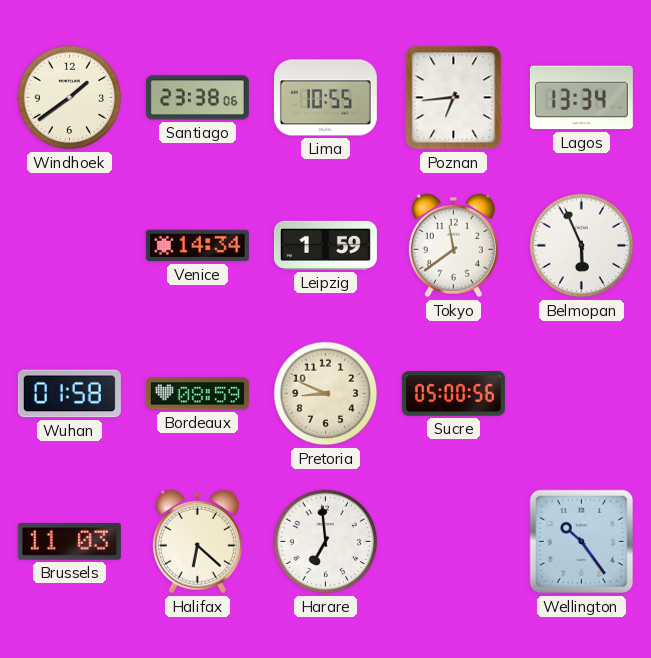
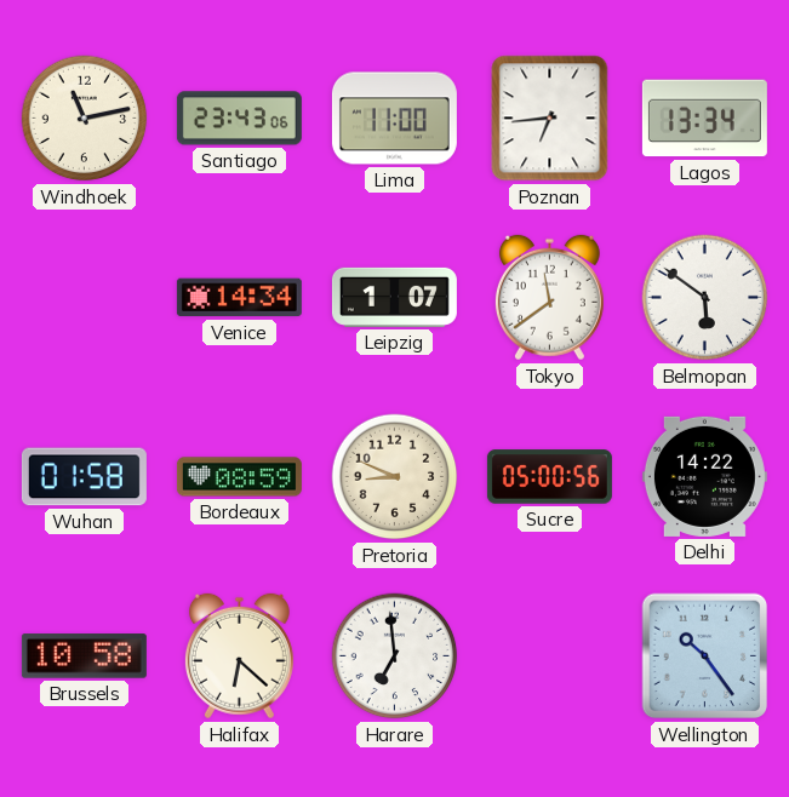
Windhoek: 1:39 -> 11:13
Santiago: 23:38 -> 23:43
Lima: 10:55 -> 11:00
Leipzig: 1:59 -> 1:07
Belmopan: 5:56 -> 5:51
Delhi: none -> 14:22
Brussels: 11:03 -> 10:58
